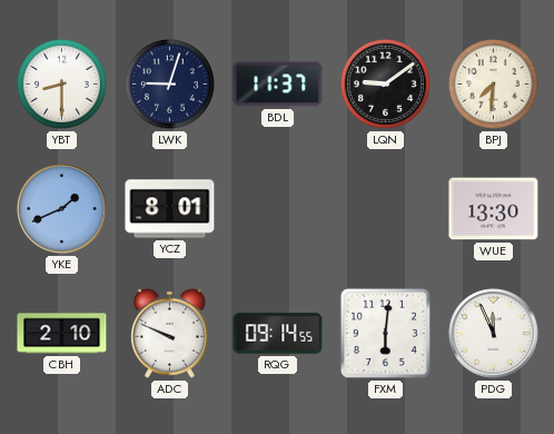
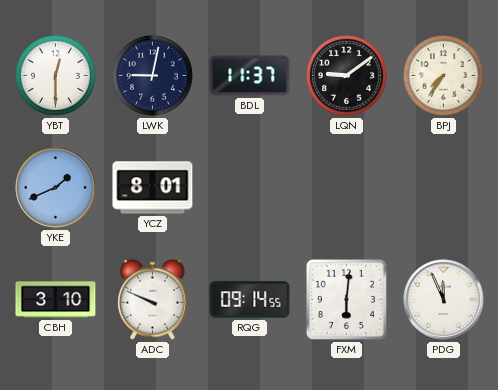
YBT: 8:30 -> 12:30
LWK: 9:03 -> 9:02
BPJ: 7:31 -> 7:36
WUE: 13:30 -> none
CBH: 2:10 -> 3:10
